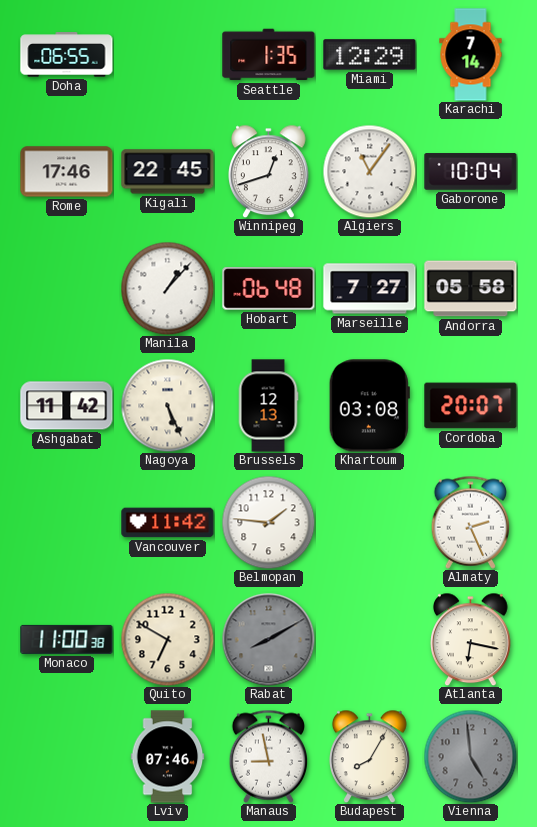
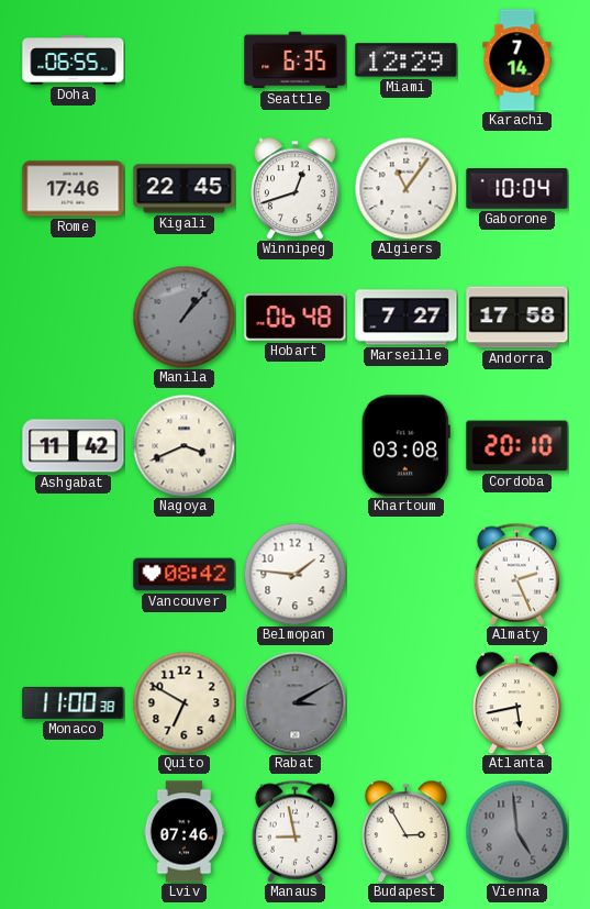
Seattle: 1:35 -> 6:35
Manila dial: white -> grey
Andorra: 05:58 -> 17:58
Nagoya: 5:26 -> 3:41
Brussels: 12:13 -> none
Cordoba: 20:07 -> 20:10
Vancouver: 11:42 -> 08:42
Rabat: 8:10 -> 3:10
Atlanta: 6:17 -> 5:43
Budapest: 8:05 -> 2:55
